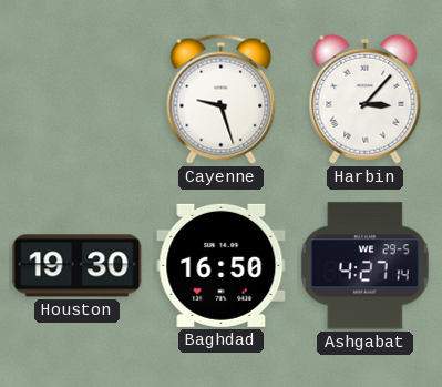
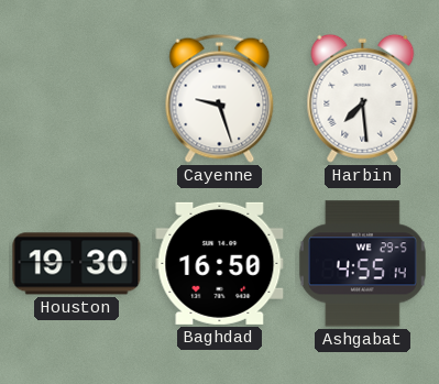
Harbin: 3:07 -> 7:29
Ashgabat: 4:27 -> 4:55
